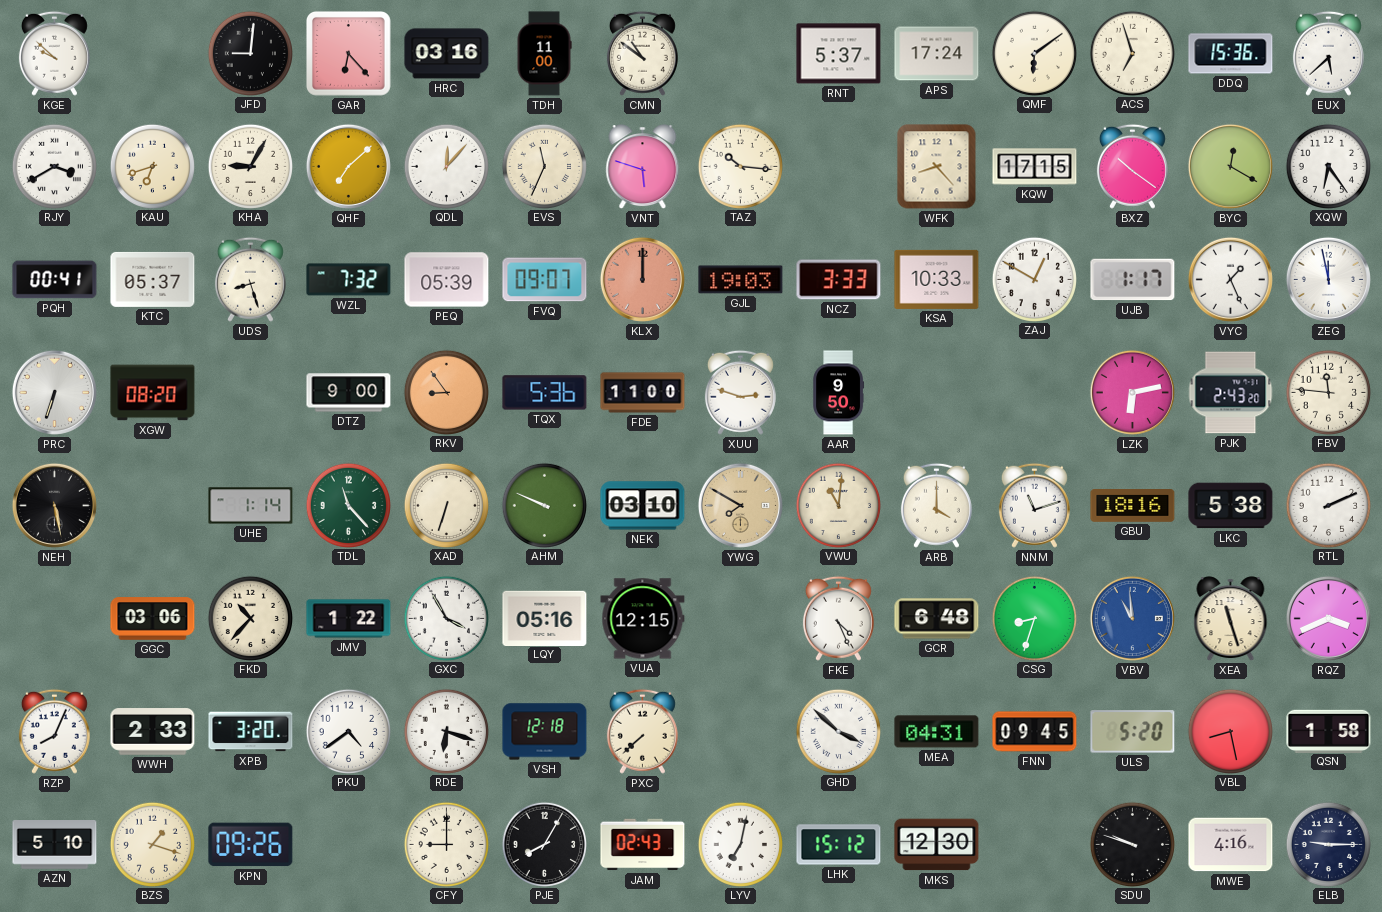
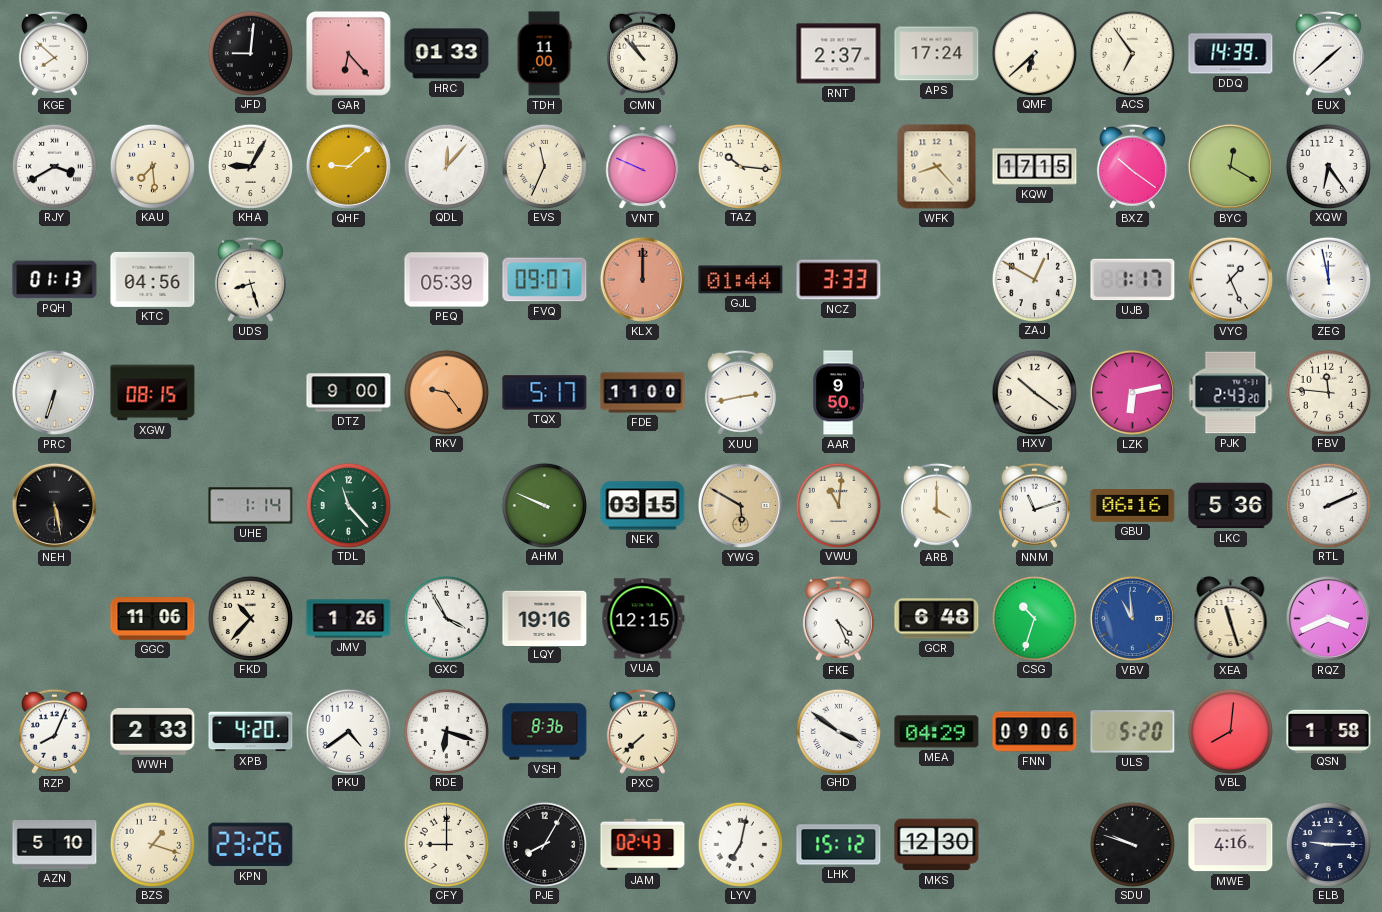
KGE: 9:52 -> 7:52
HRC: 03:16 -> 01:33
CMN: 10:51 -> 10:53
RNT: 5:37 -> 2:37
QMF: 6:09 -> 6:38
ACS: 6:57 -> 6:54
DDQ: 15:36 -> 14:39
EUX: 5:38 -> 1:38
KAU: 6:42 -> 7:29
QHF: 7:08 -> 9:08
VNT: 5:48 -> 9:49
PQH: 00:41 -> 01:13
KTC: 05:37 -> 04:56
WZL: 7:32 -> none
GJL: 19:03 -> 01:44
KSA: 10:33 -> none
XGW: 08:20 -> 08:15
RKV: 8:54 -> 9:24
TQX: 5:36 -> 5:17
XUU: 2:48 -> 2:43
HXV: none -> 10:21
XAD: 6:33 -> none
NEK: 03:10 -> 03:15
YWG: 7:50 -> 5:50
GBU: 18:16 -> 06:16
LKC: 5:38 -> 5:36
GGC: 03:06 -> 11:06
JMV: 1:22 -> 1:26
LQY: 05:16 -> 19:16
CSG: 8:33 -> 10:33
XPB: 3:20 -> 4:20
VSH: 12:18 -> 8:36
GHD: 3:52 -> 3:51
MEA: 04:31 -> 04:29
FNN: 09:45 -> 09:06
VBL: 8:28 -> 8:01
KPN: 09:26 -> 23:26
